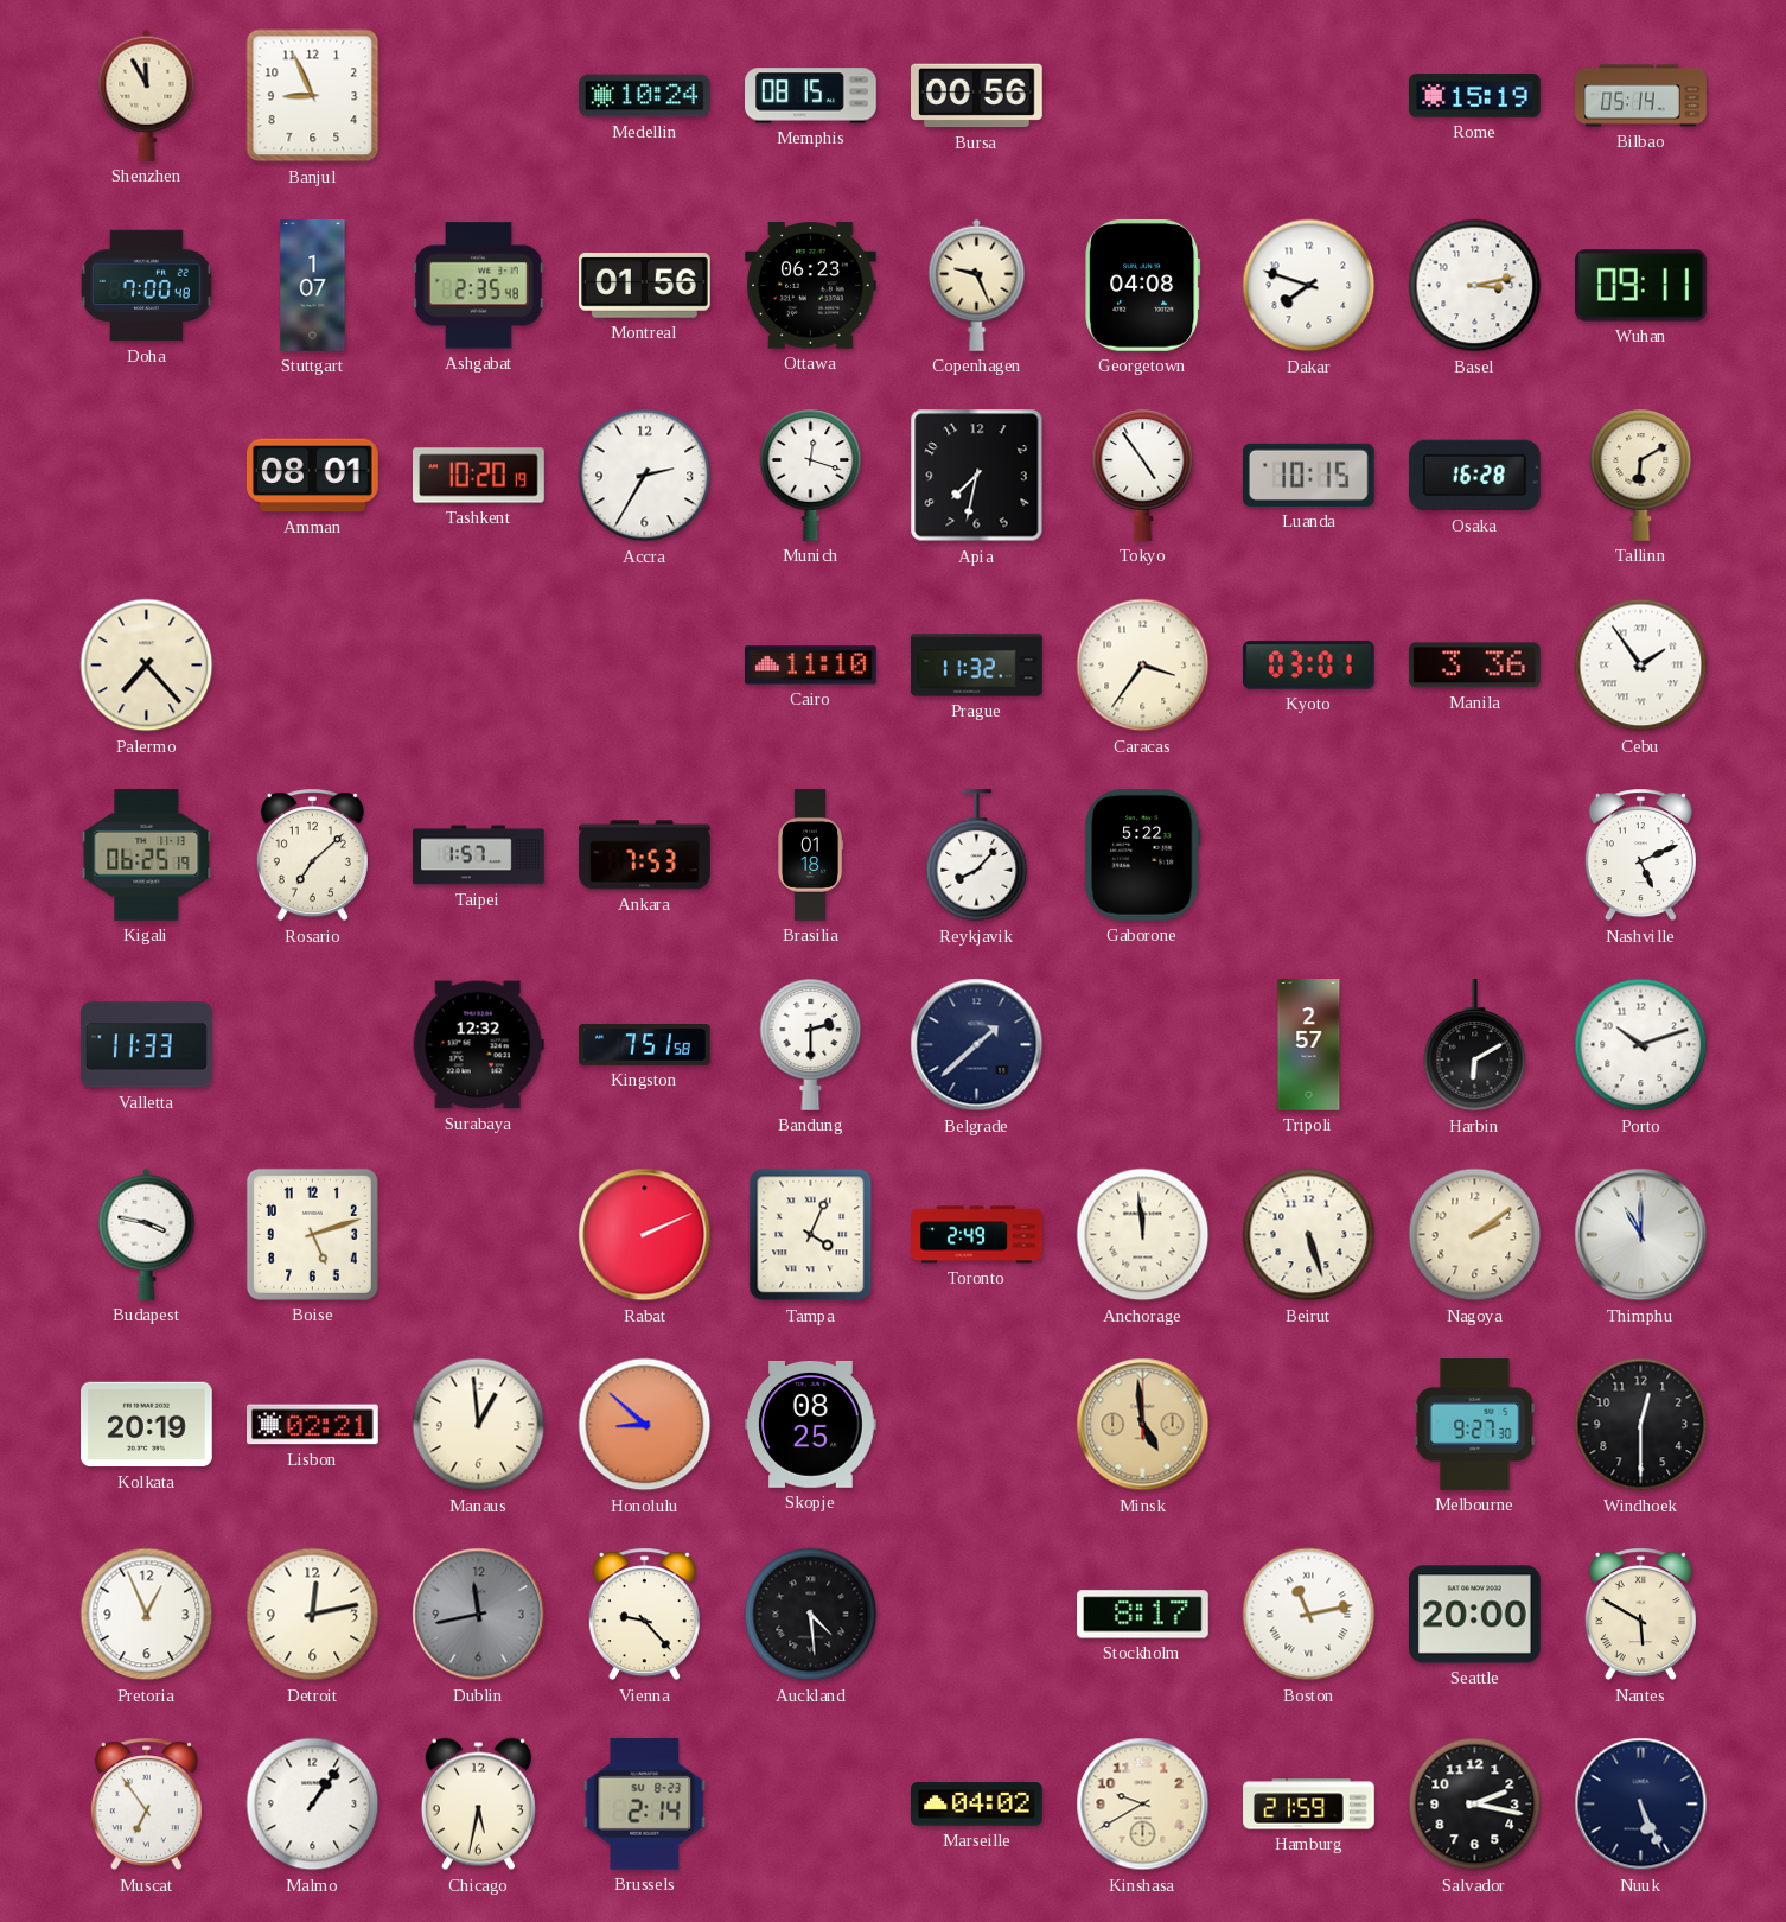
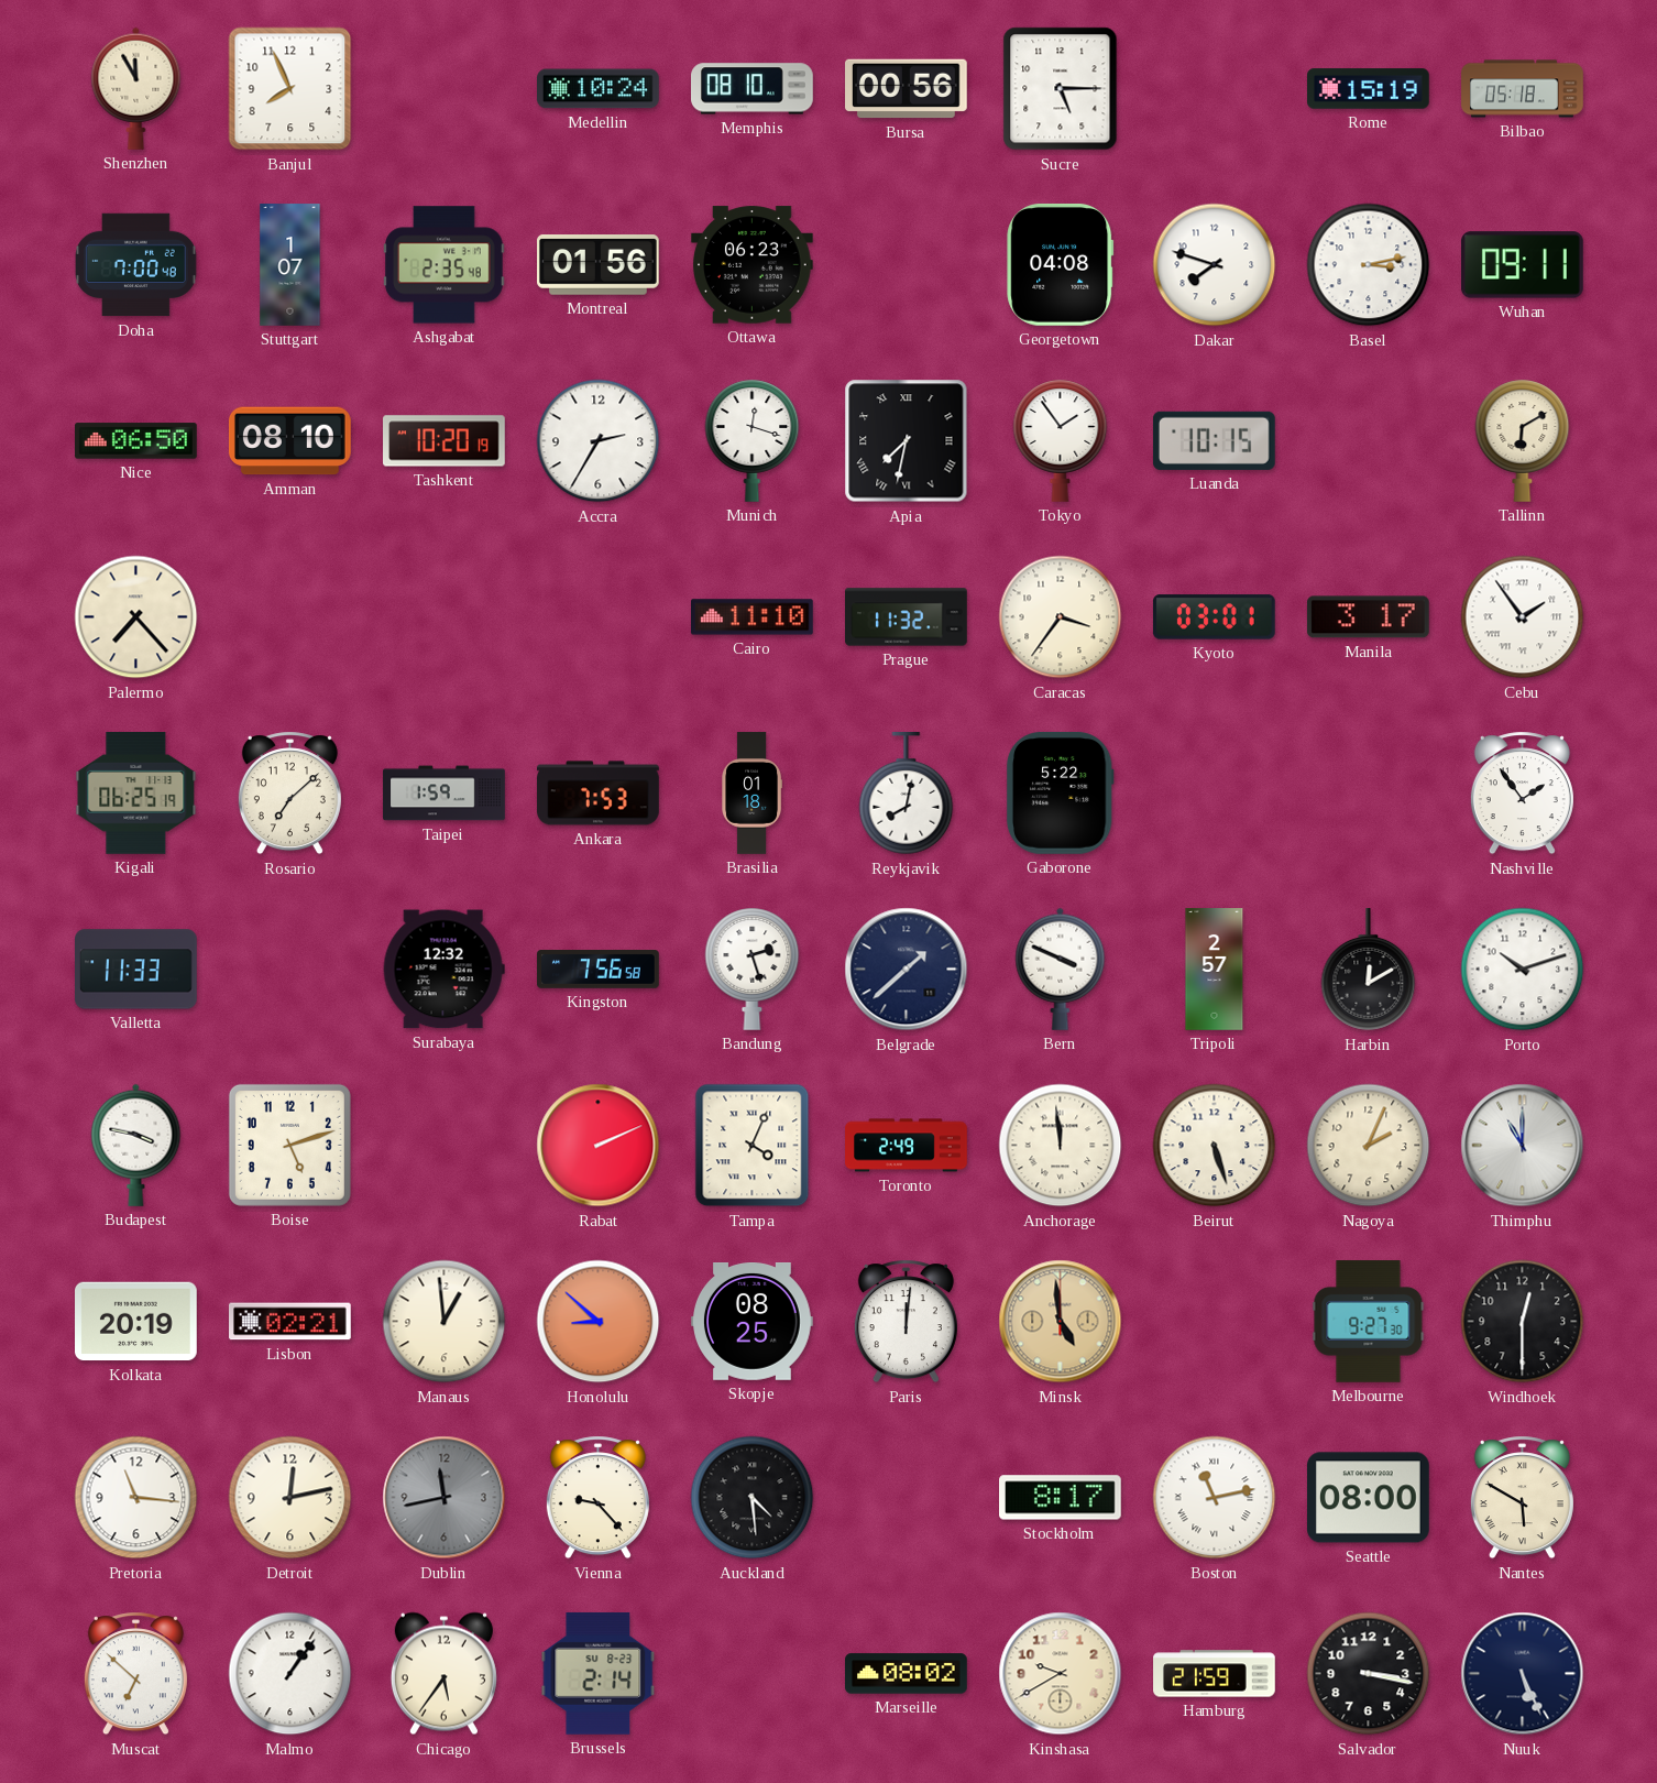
Banjul: 8:56 -> 7:56
Memphis: 08:15 -> 08:10
Sucre: none -> 5:15
Bilbao: 05:14 -> 05:18
Copenhagen: 9:26 -> none
Nice: none -> 06:50
Amman: 08:01 -> 08:10
Apia numerals: Arabic -> Roman
Tokyo: 4:54 -> 1:54
Osaka: 16:28 -> none
Manila: 3:36 -> 3:17
Taipei: 1:57 -> 1:59
Reykjavik: 8:07 -> 8:02
Nashville: 5:11 -> 1:54
Kingston: 7:51 -> 7:56
Bandung: 2:30 -> 2:27
Bern: none -> 3:49
Harbin: 6:10 -> 12:10
Nagoya: 2:09 -> 2:04
Paris: none -> 12:01
Pretoria: 12:56 -> 11:16
Seattle: 20:00 -> 08:00
Muscat: 6:54 -> 6:52
Chicago: 5:32 -> 5:36
Marseille: 04:02 -> 08:02
Salvador: 2:17 -> 3:17
